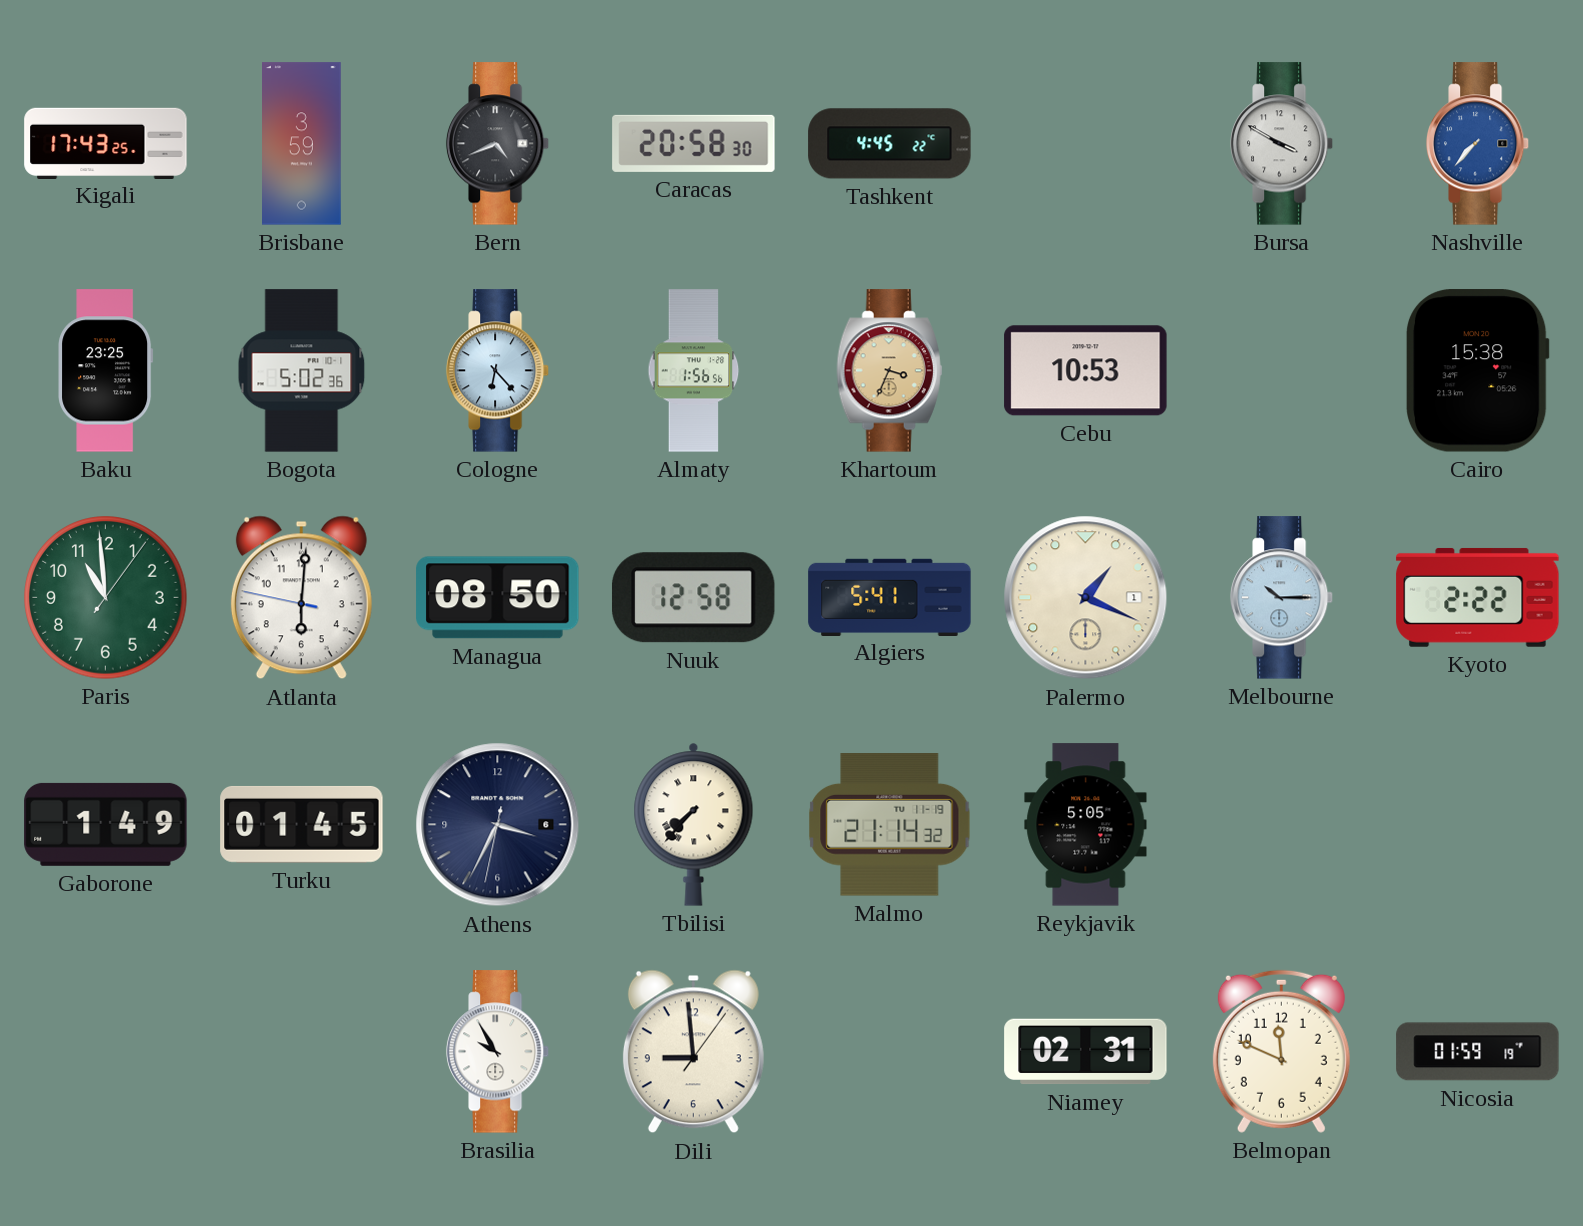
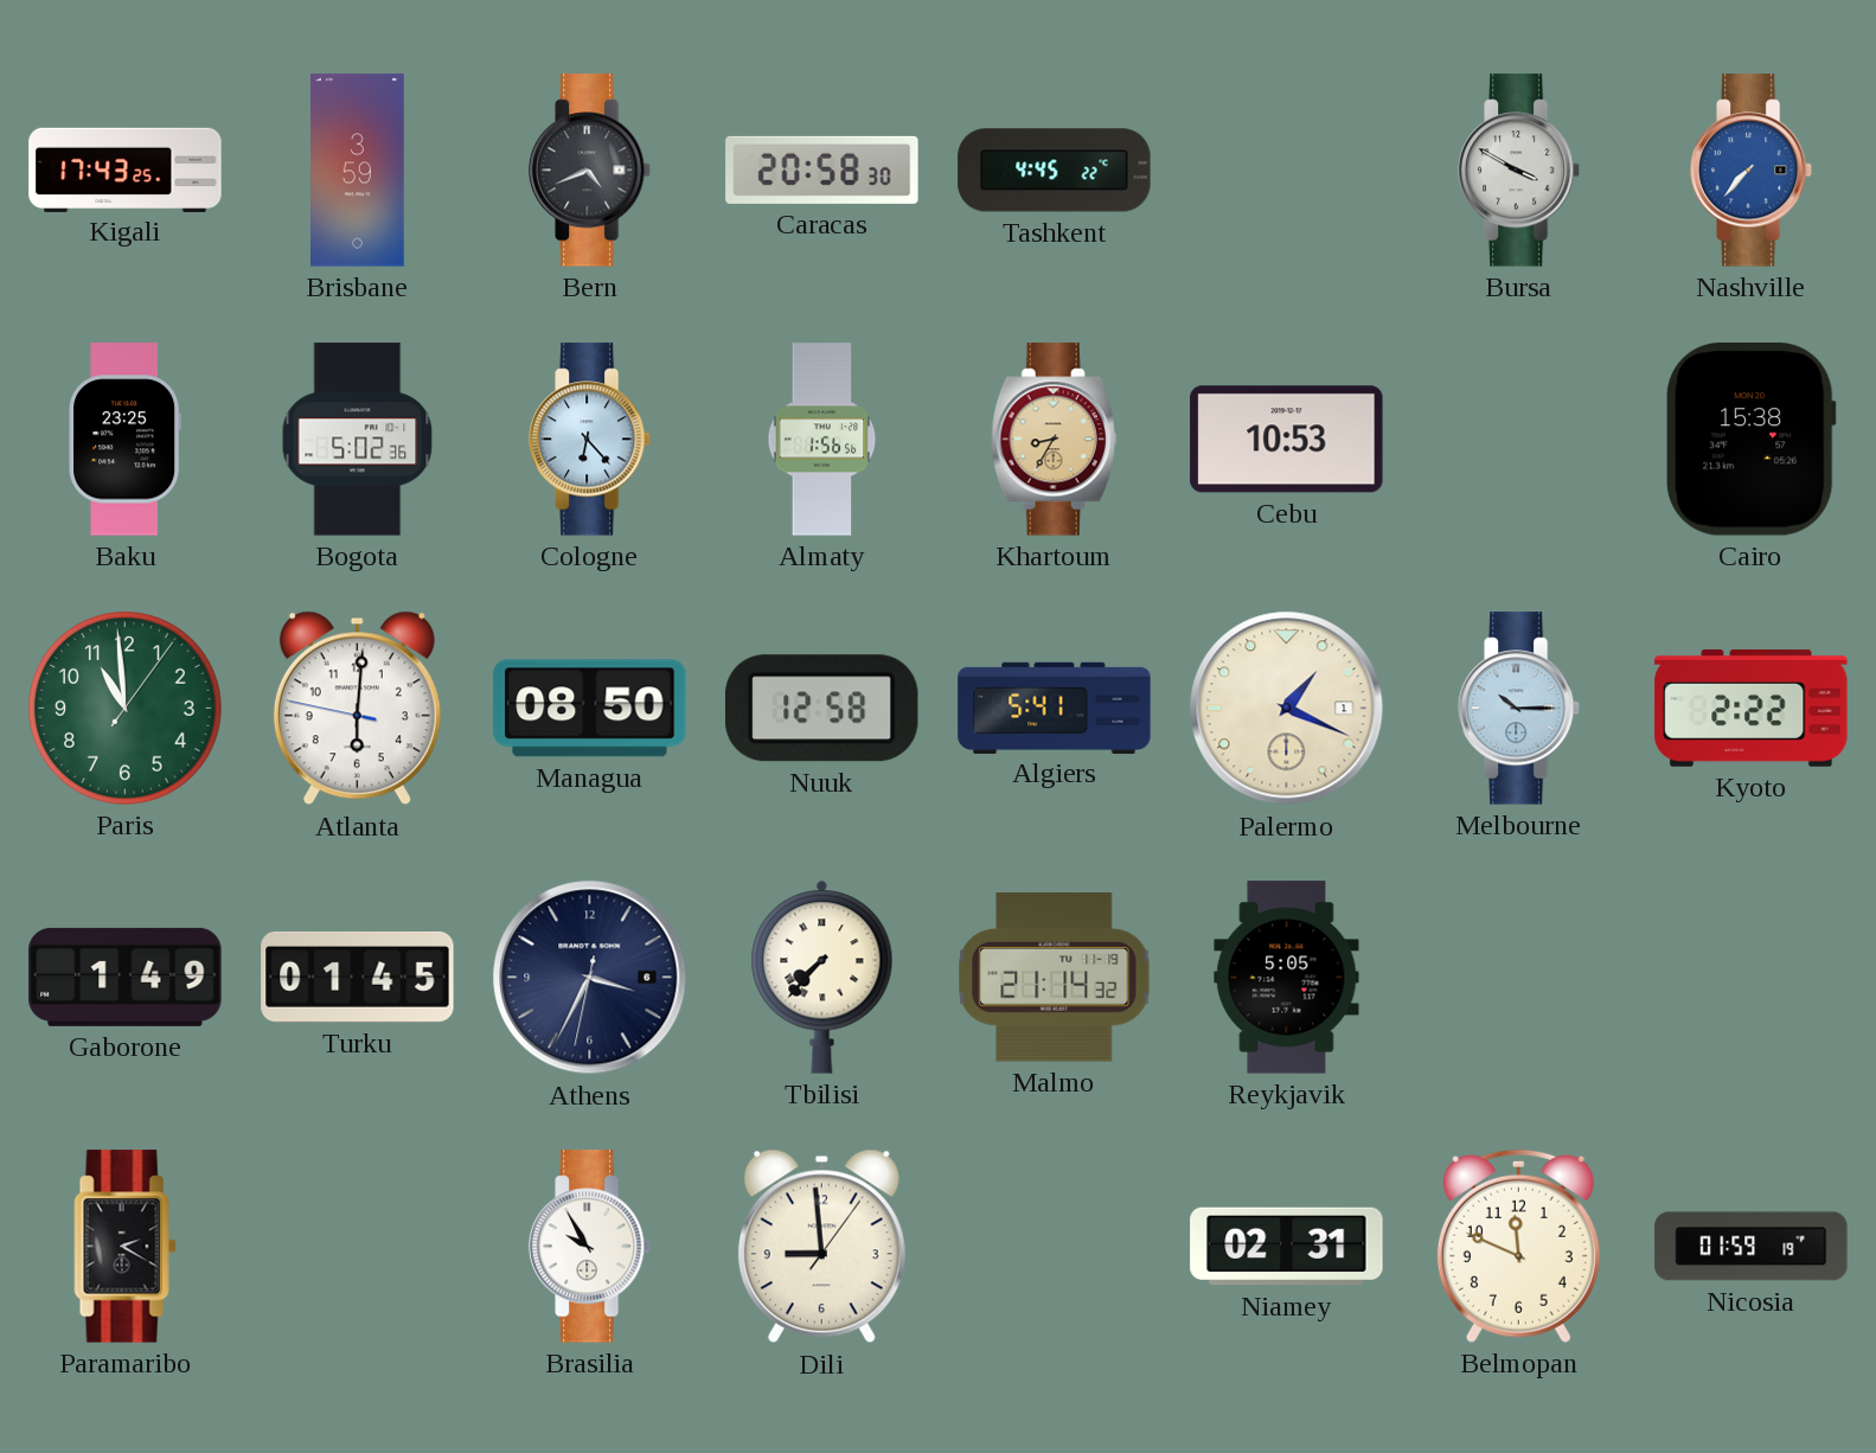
Khartoum: 3:34 -> 8:35
Paramaribo: none -> 2:20
